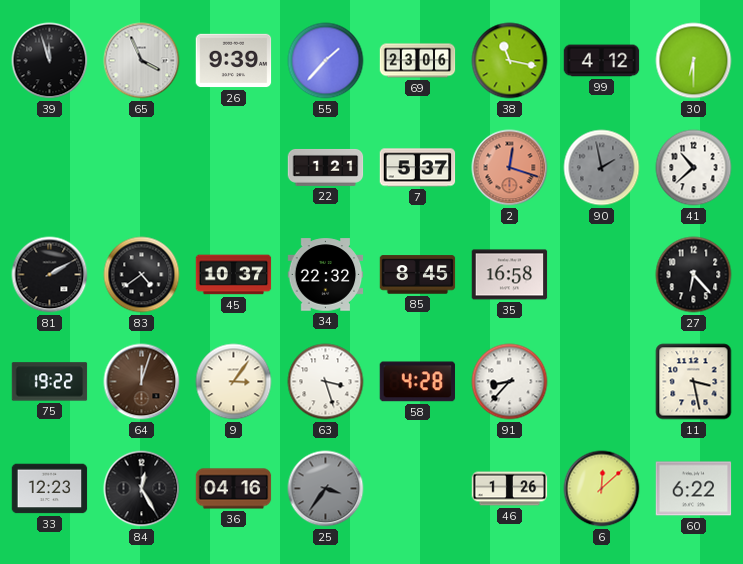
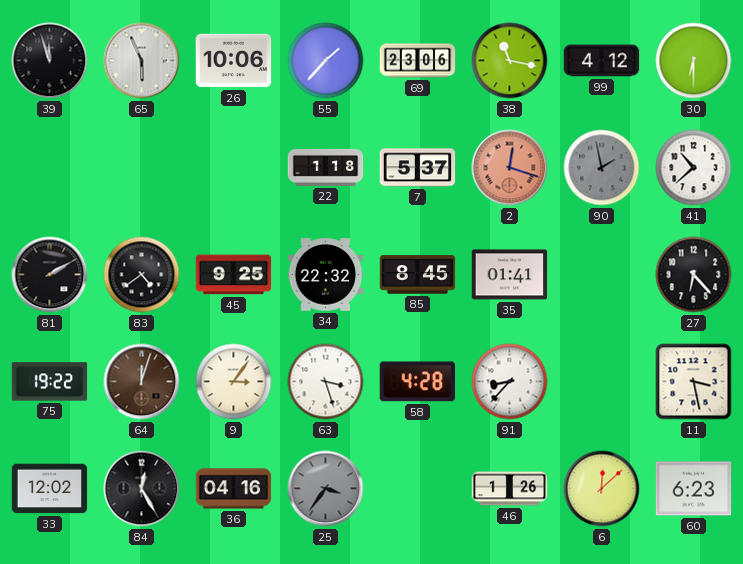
65: 3:56 -> 5:56
26: 9:39 -> 10:06
22: 1:21 -> 1:18
45: 10:37 -> 9:25
35: 16:58 -> 01:41
33: 12:23 -> 12:02
60: 6:22 -> 6:23
